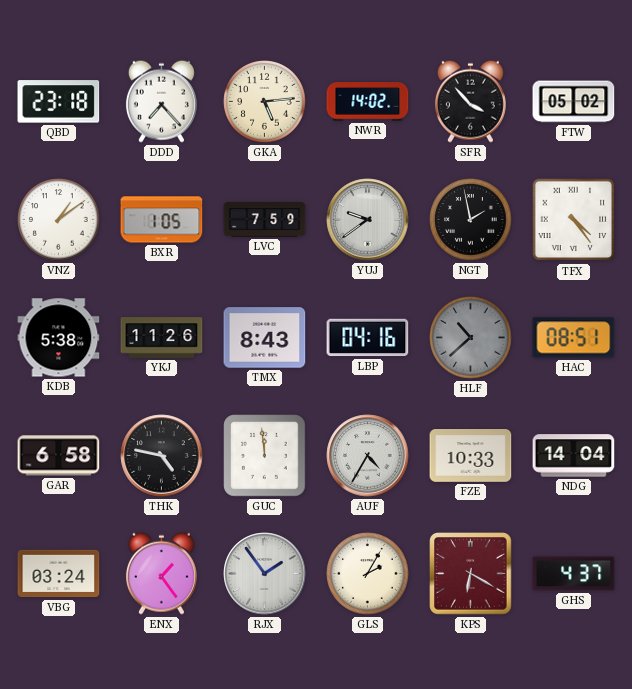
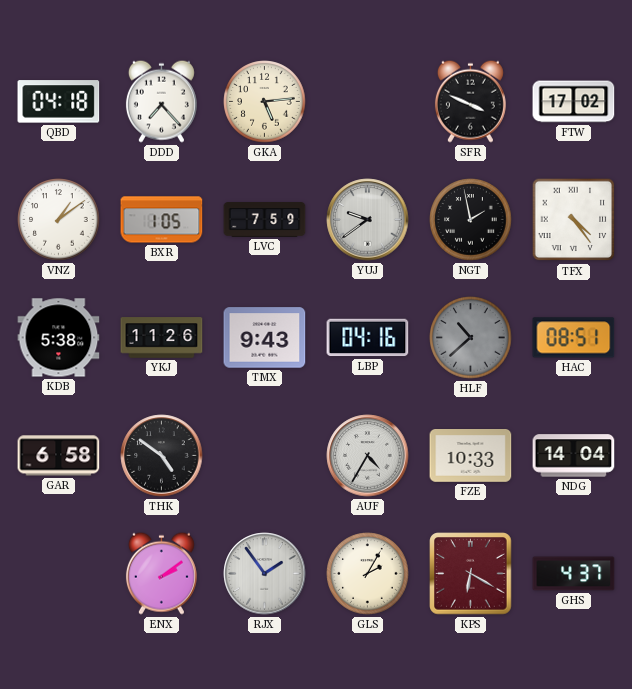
QBD: 23:18 -> 04:18
NWR: 14:02 -> none
SFR: 3:53 -> 3:49
FTW: 05:02 -> 17:02
TMX: 8:43 -> 9:43
THK: 4:47 -> 4:51
GUC: 11:59 -> none
VBG: 03:24 -> none
ENX: 1:24 -> 2:09
